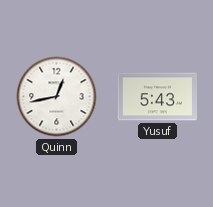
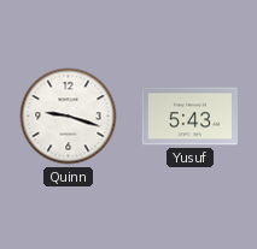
Quinn: 12:43 -> 9:18
